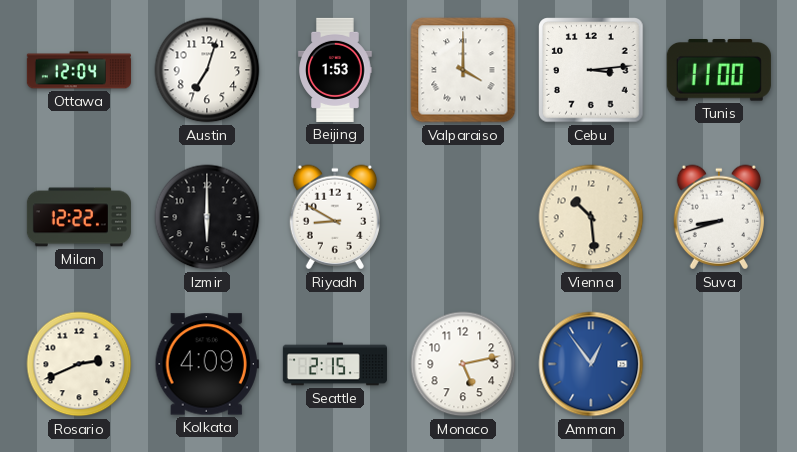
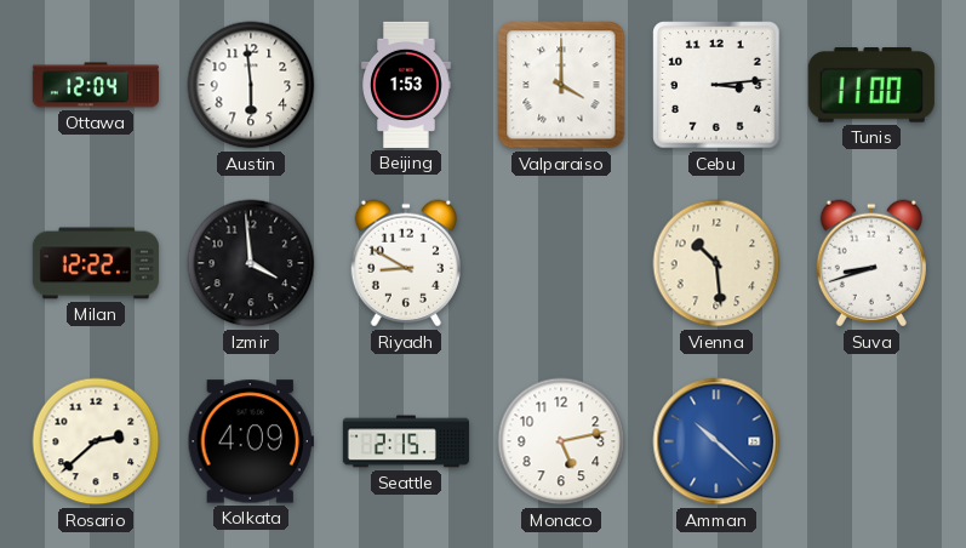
Austin: 7:03 -> 5:59
Izmir: 6:00 -> 3:59
Rosario: 2:41 -> 2:38
Amman: 12:54 -> 10:22
